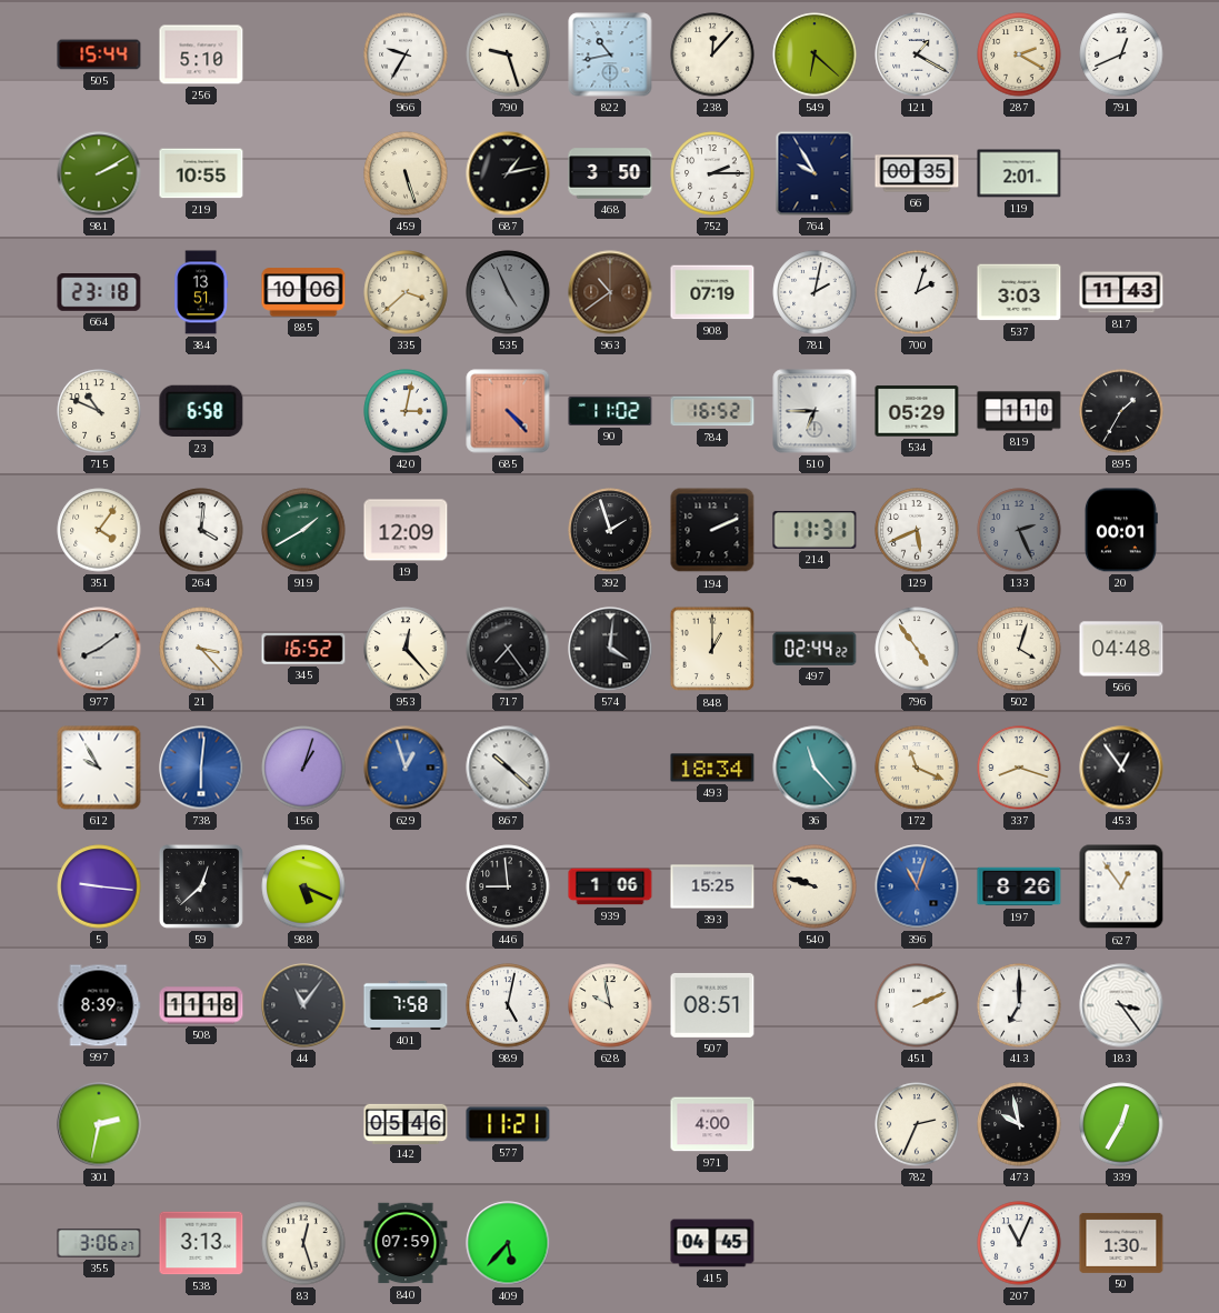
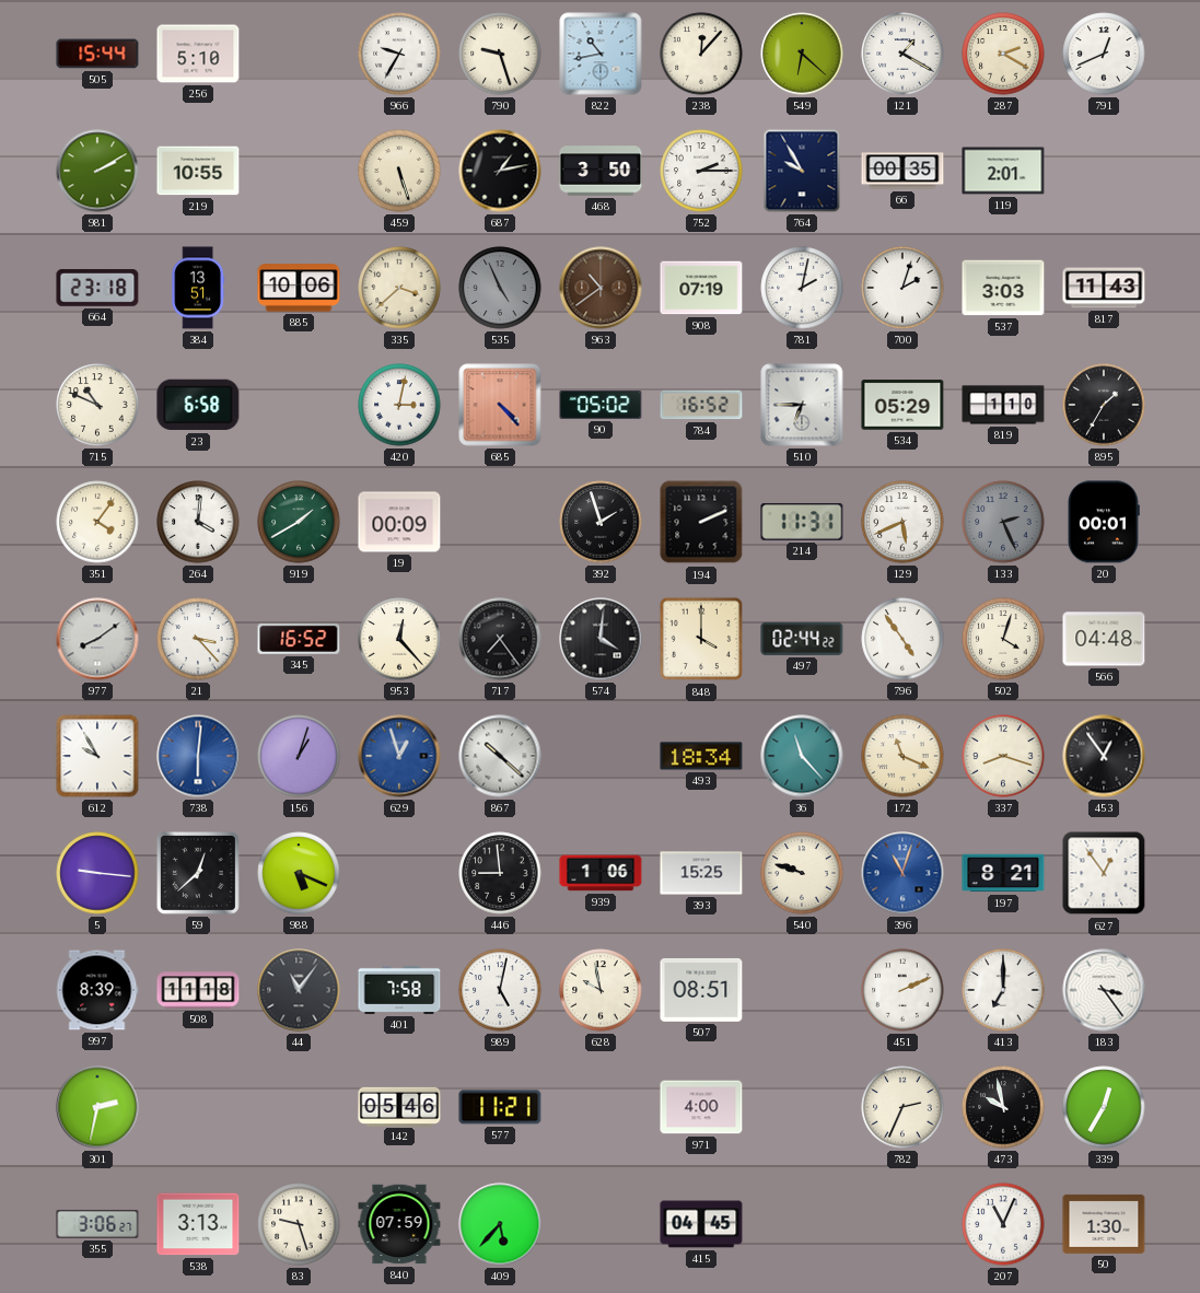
90: 11:02 -> 05:02
19: 12:09 -> 00:09
848: 1:00 -> 4:00
197: 8:26 -> 8:21
83: 12:27 -> 9:27
